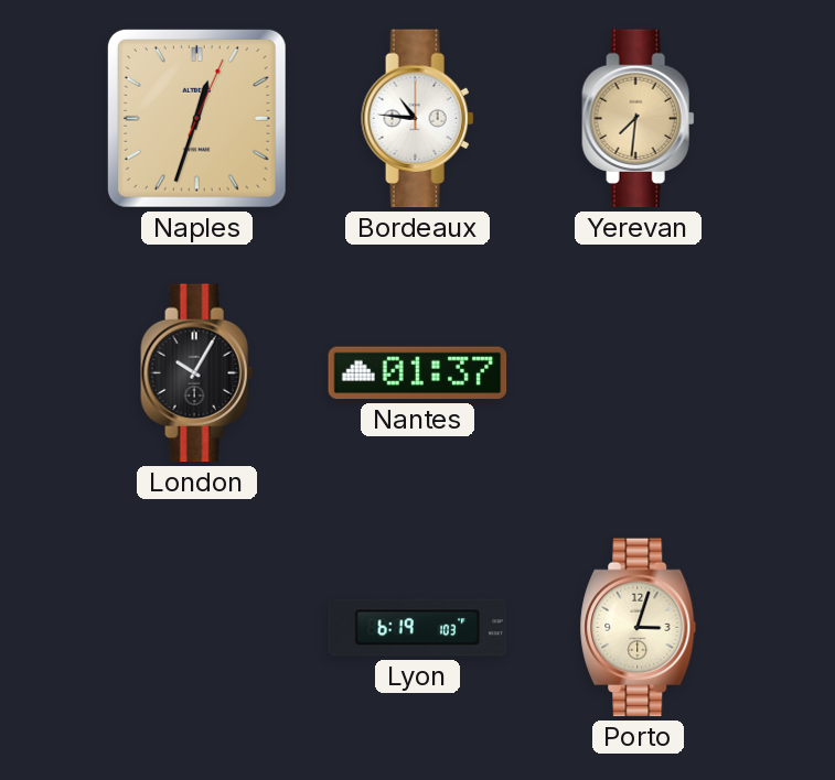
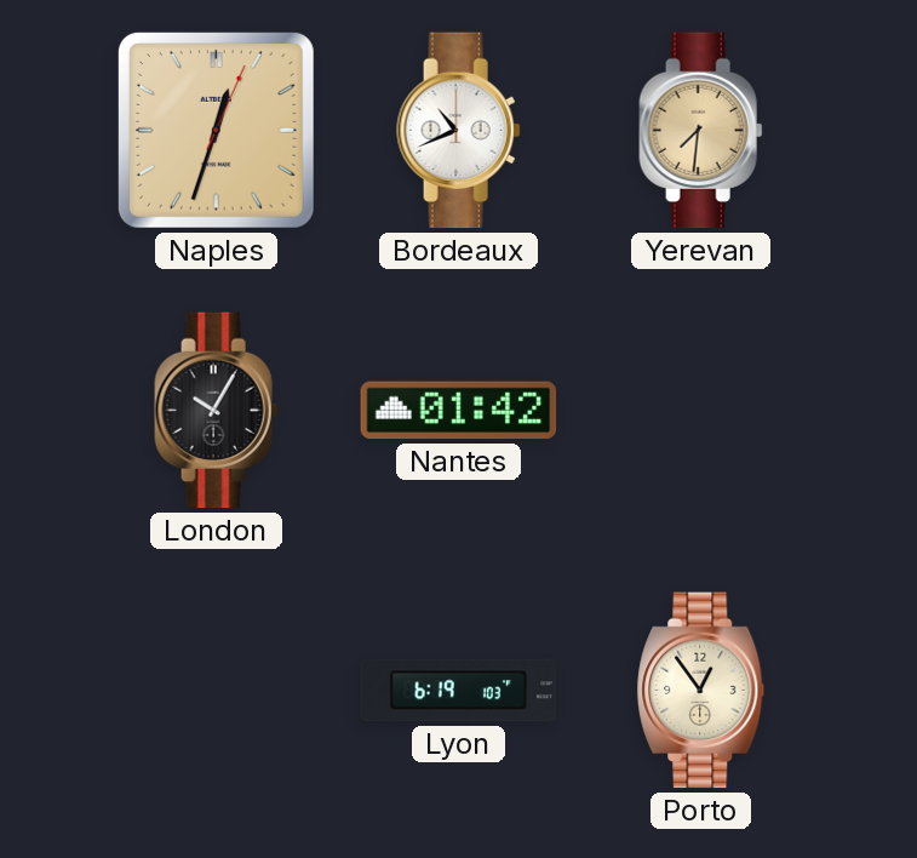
Bordeaux: 10:46 -> 10:41
Nantes: 01:37 -> 01:42
Porto: 3:03 -> 12:54
